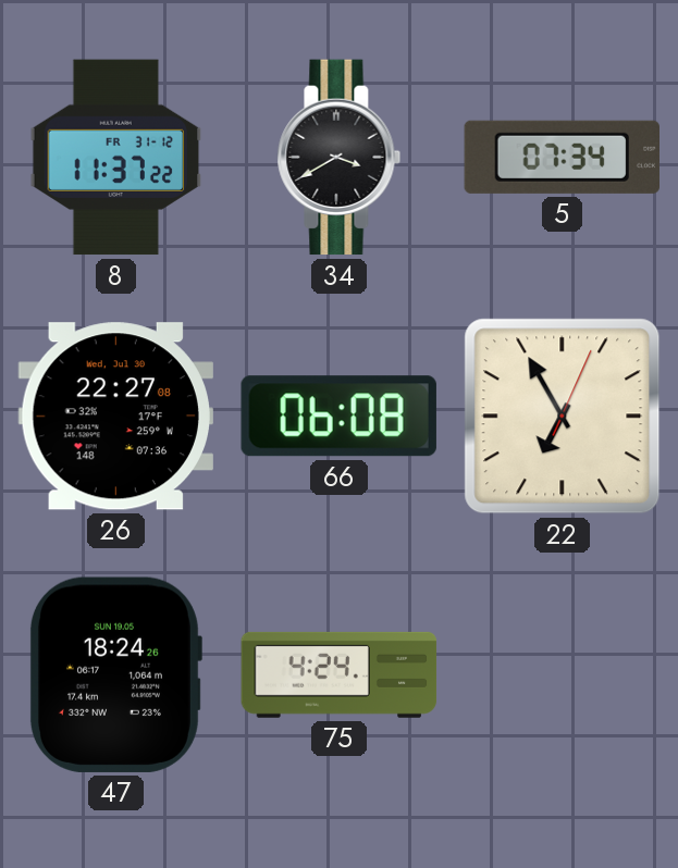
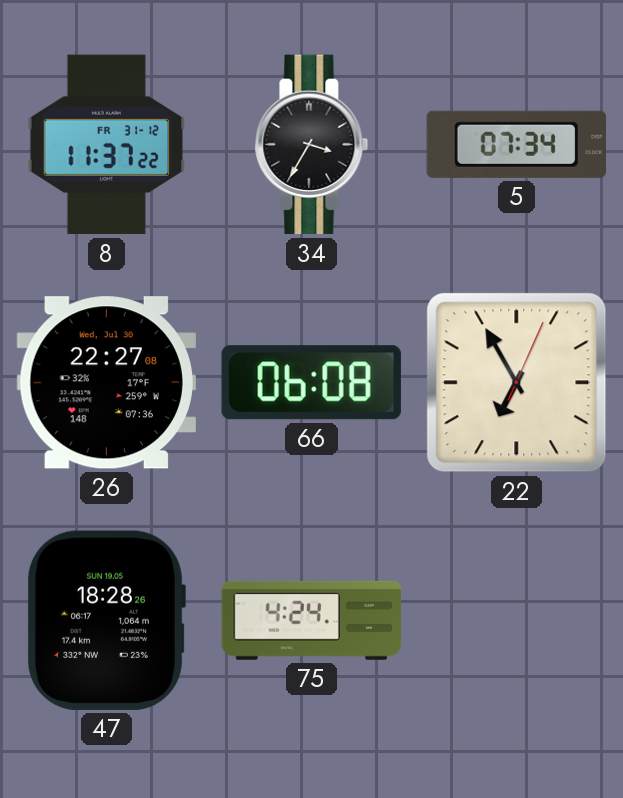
34: 3:40 -> 3:35
47: 18:24 -> 18:28
